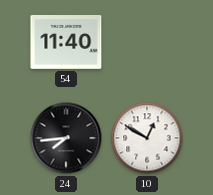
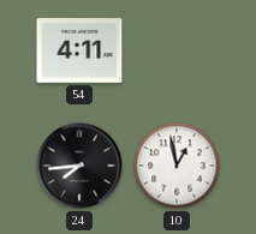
54: 11:40 -> 4:11
10: 12:50 -> 12:58
